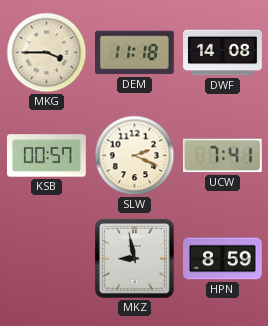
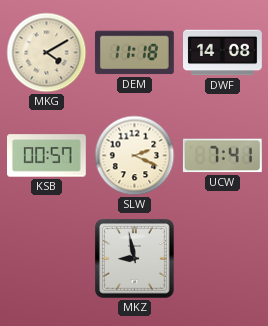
MKG: 3:45 -> 4:10
HPN: 8:59 -> none
